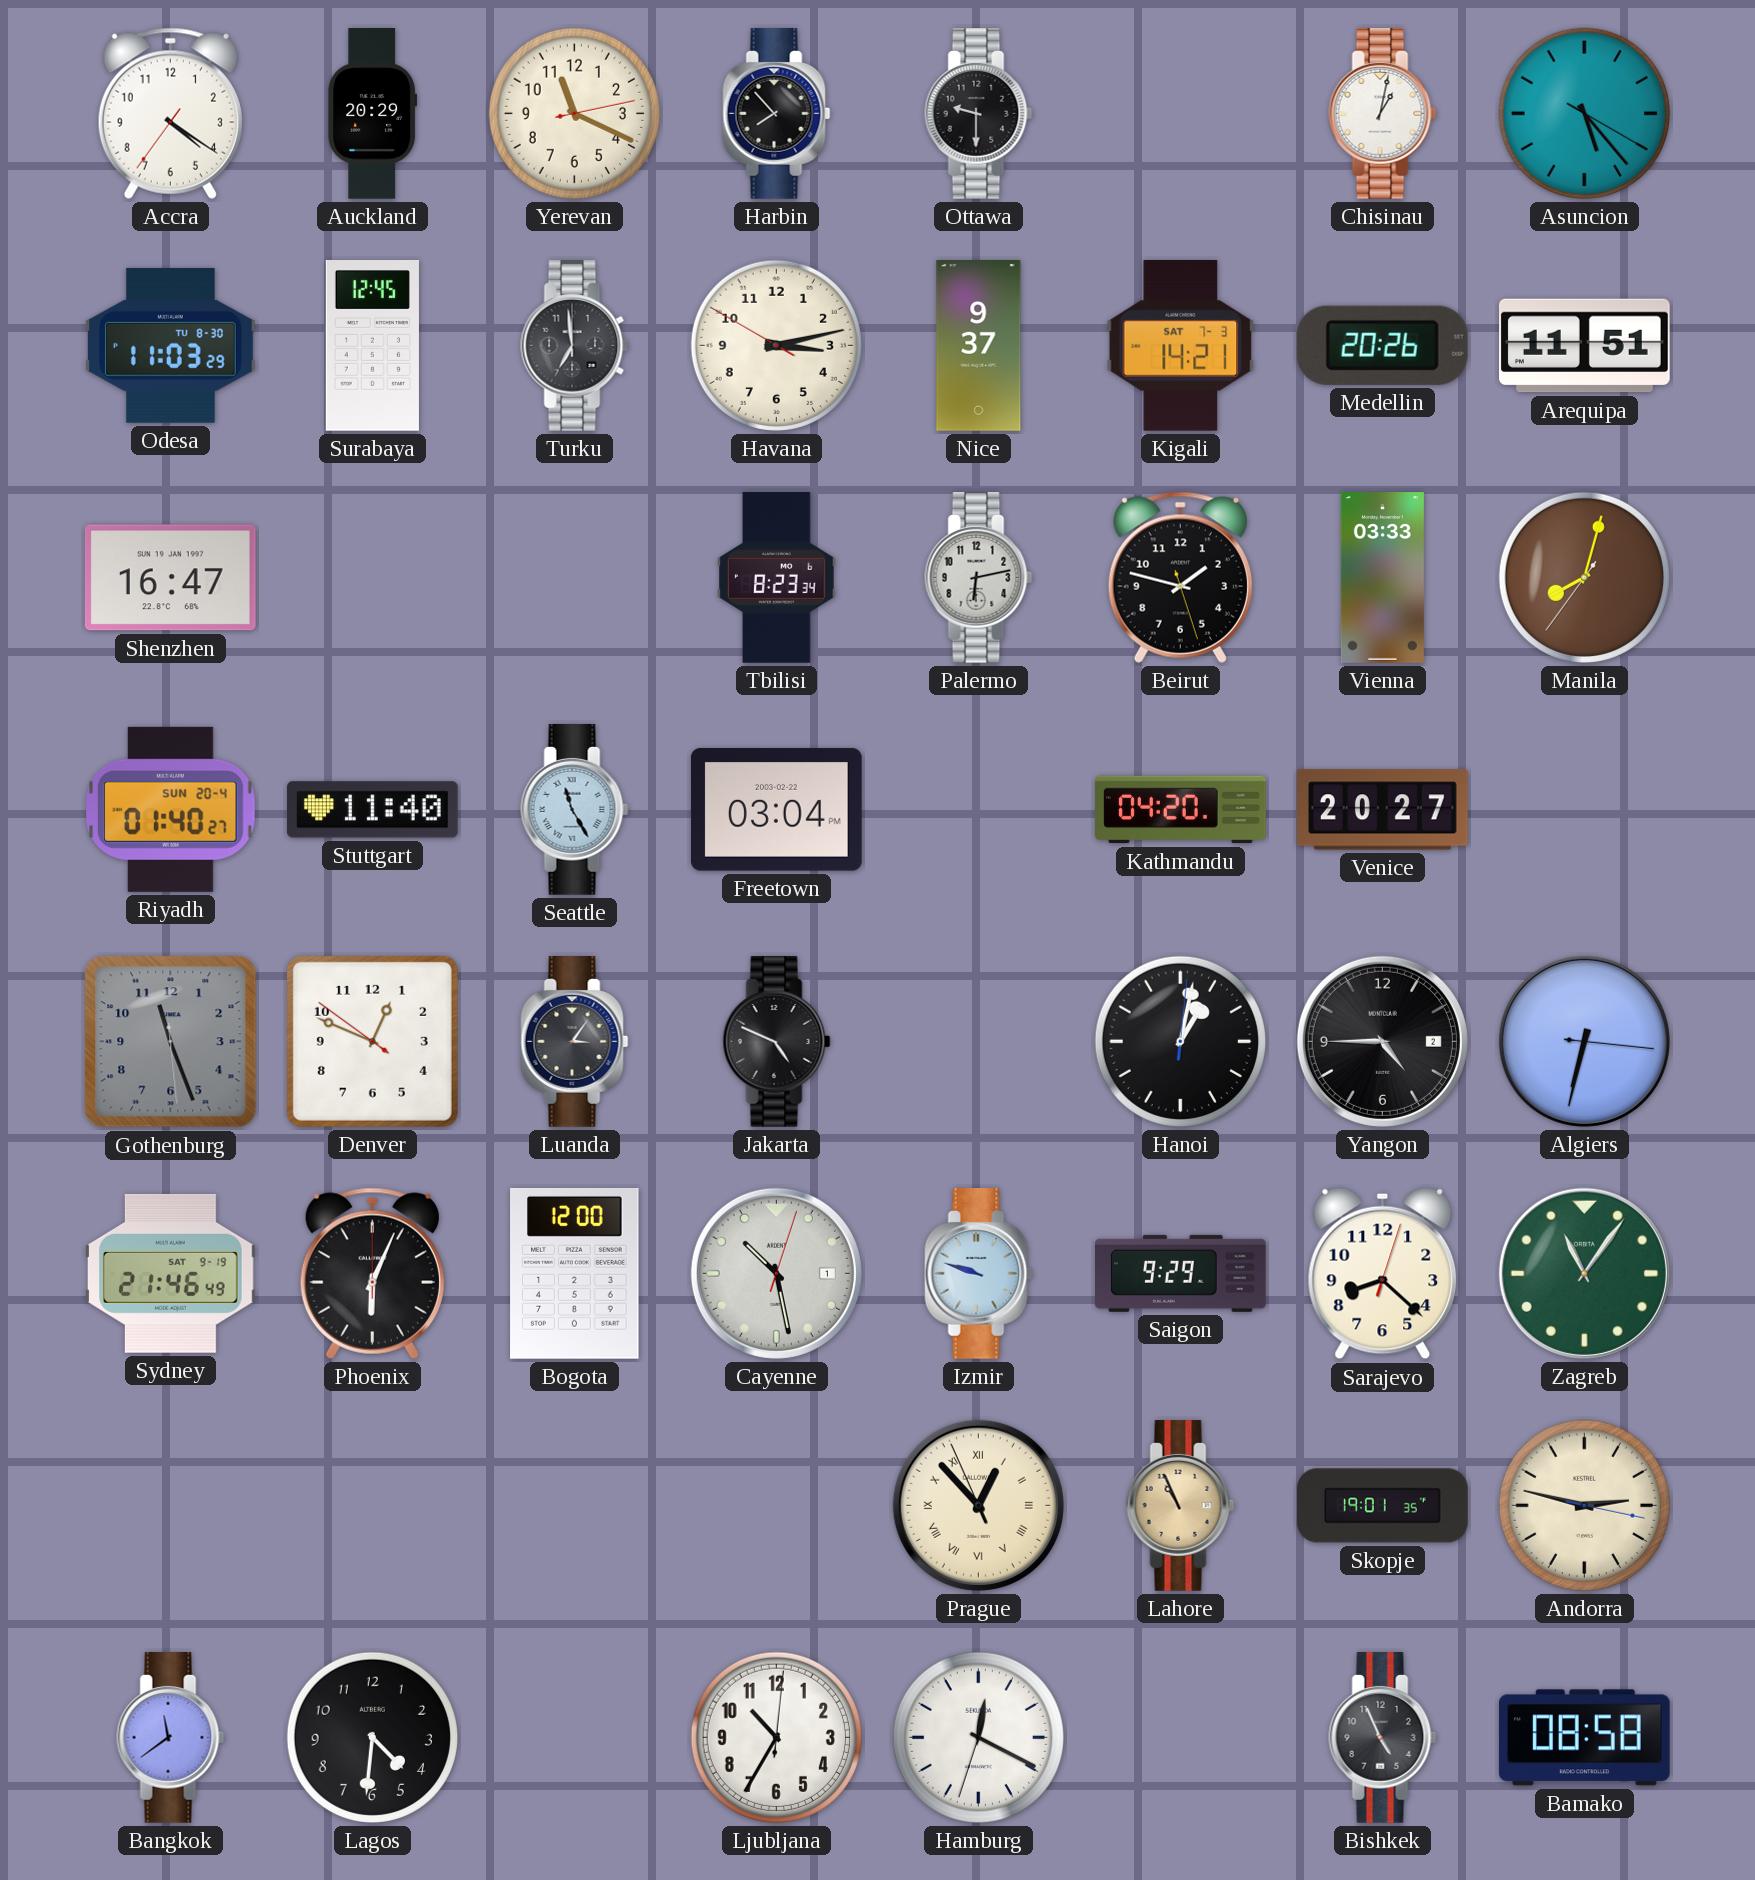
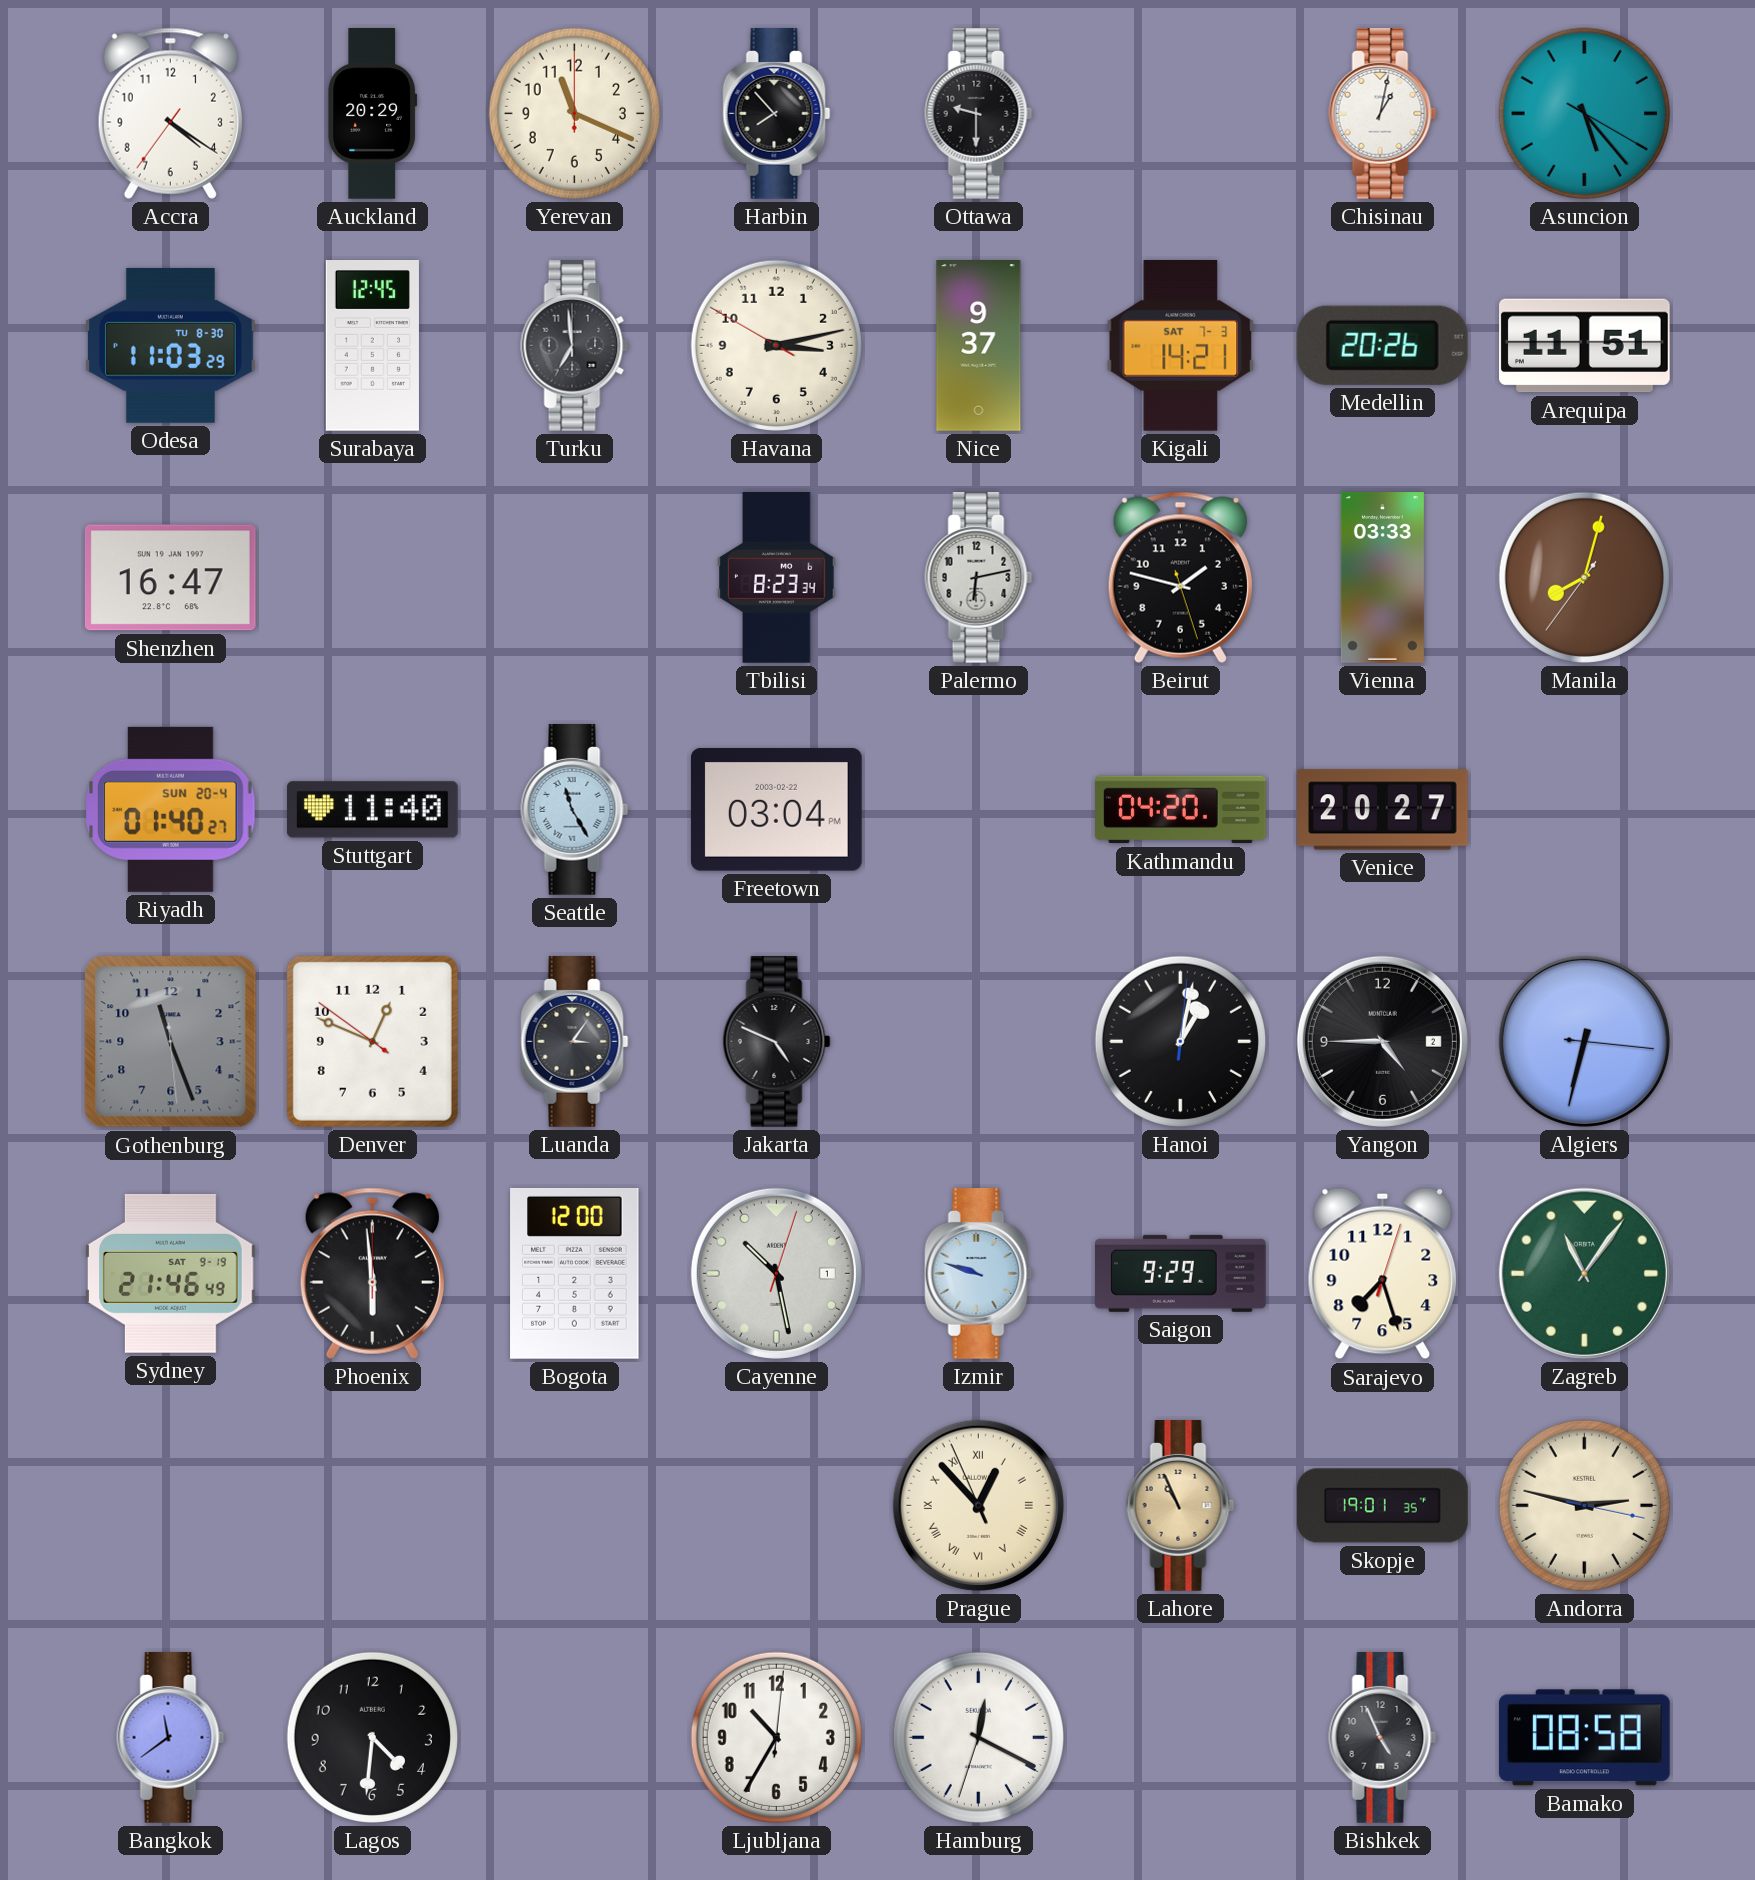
Yerevan: 11:19:13 -> 11:19:00
Phoenix: 6:04 -> 5:59
Sarajevo: 8:22 -> 7:27
